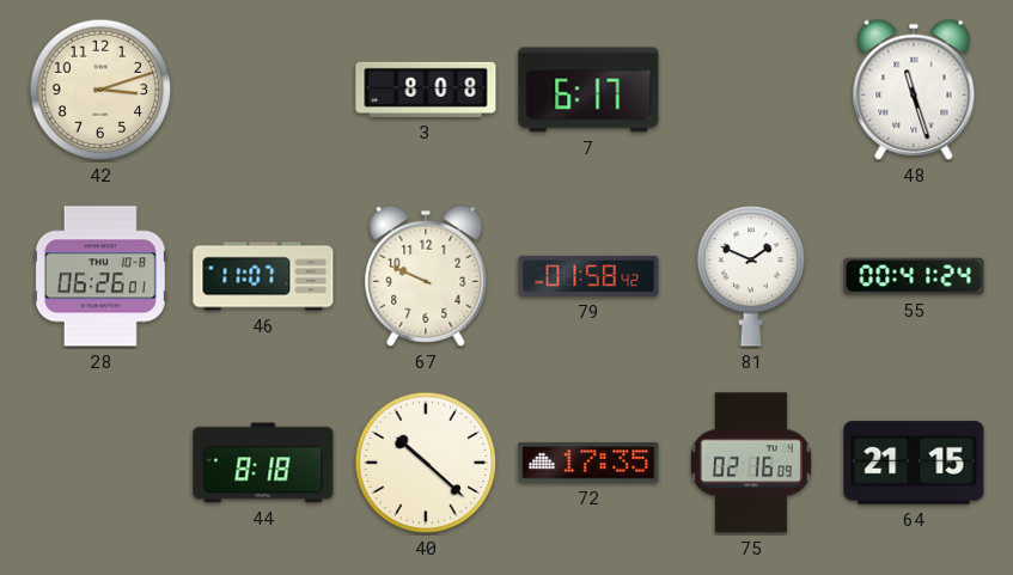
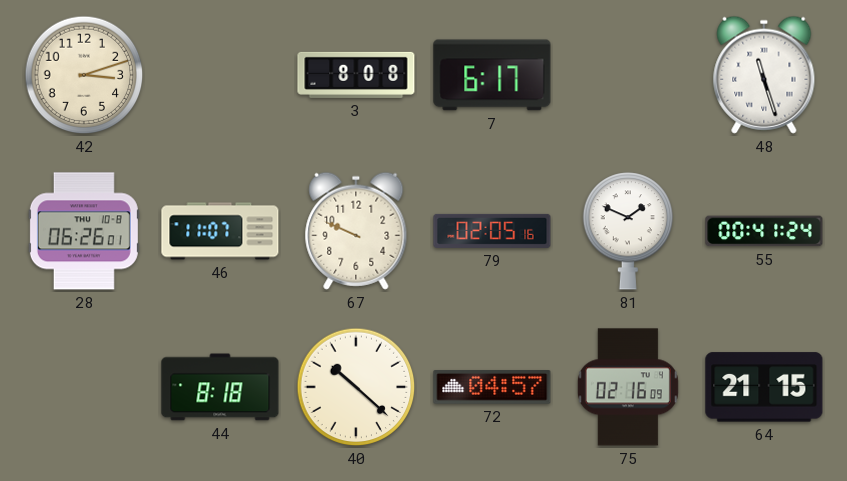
79: 01:58 -> 02:05
72: 17:35 -> 04:57
